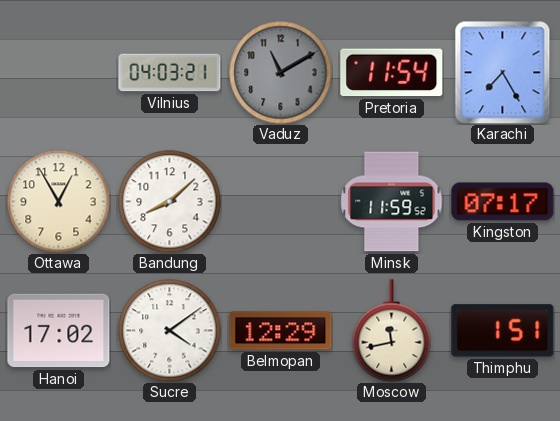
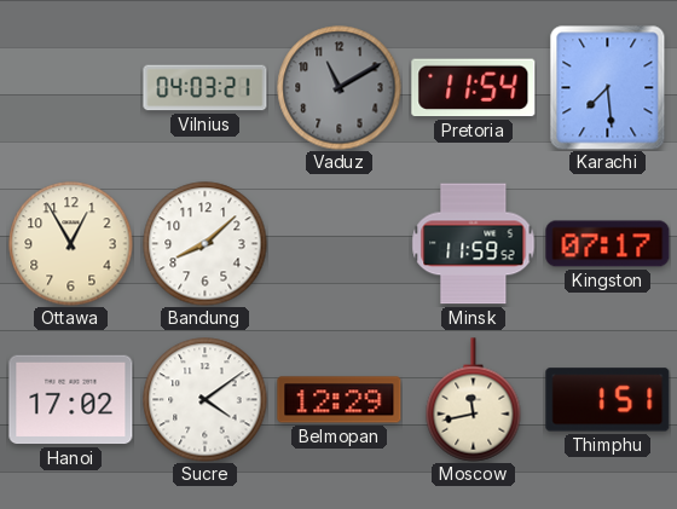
Karachi: 7:25 -> 7:29
